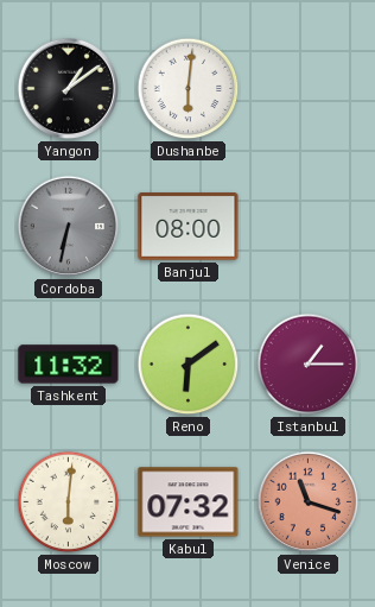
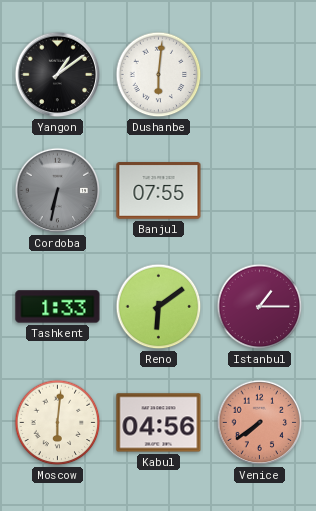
Banjul: 08:00 -> 07:55
Tashkent: 11:32 -> 1:33
Kabul: 07:32 -> 04:56
Venice: 11:18 -> 7:39
